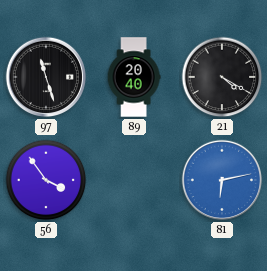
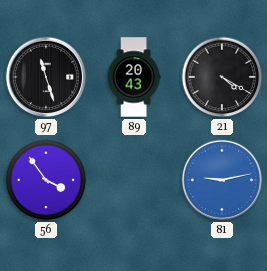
89: 20:40 -> 20:43
81: 6:13 -> 9:13
